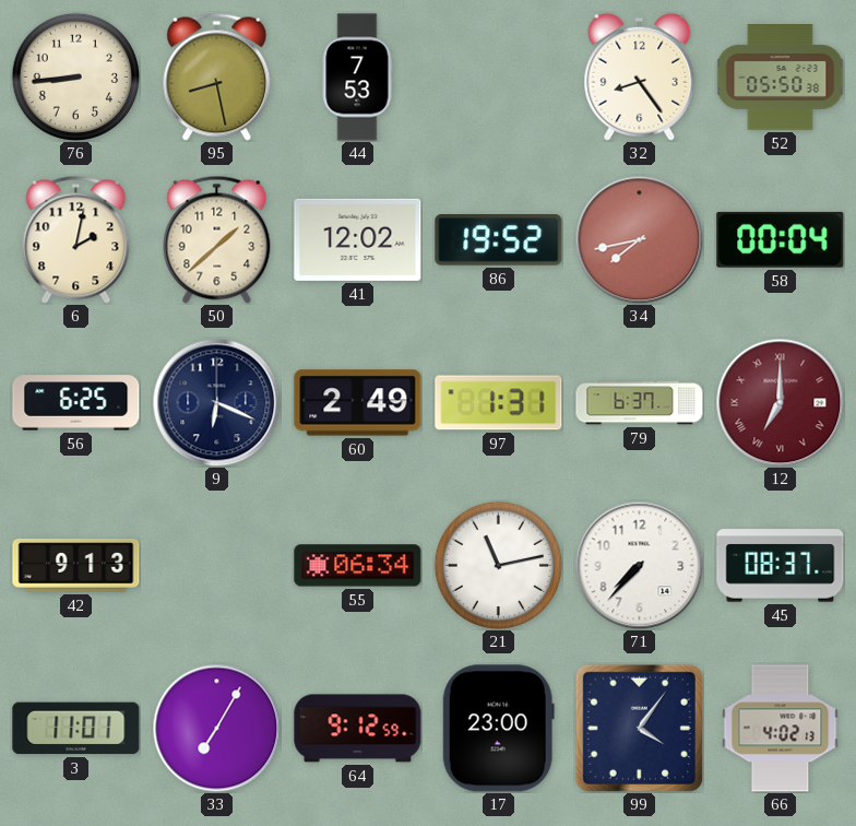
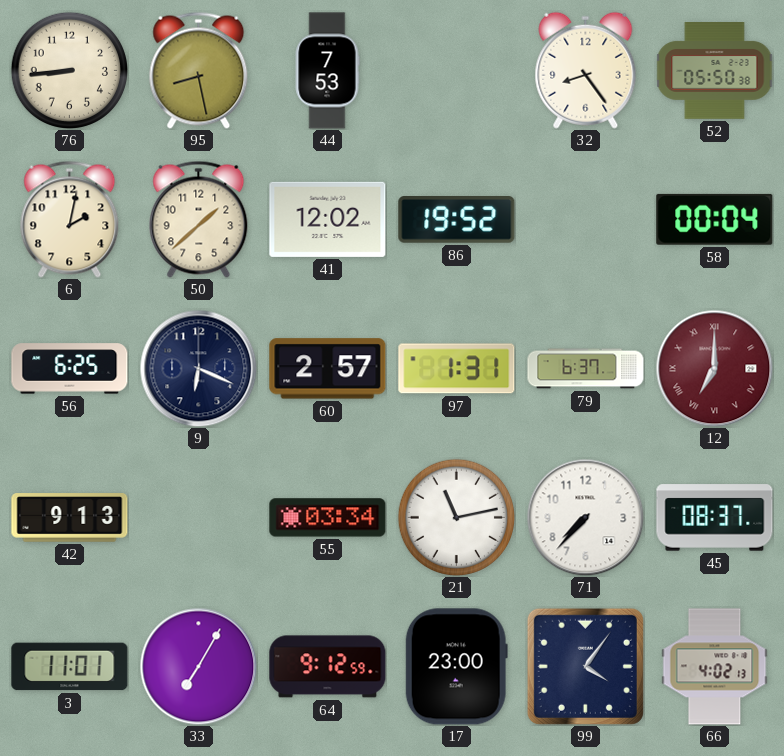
34: 7:43 -> none
60: 2:49 -> 2:57
55: 06:34 -> 03:34
